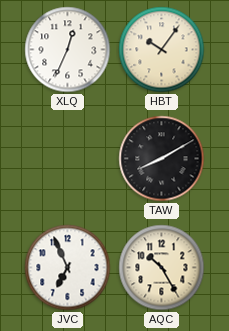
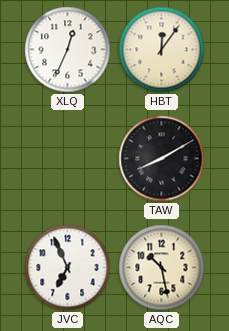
HBT: 10:06 -> 12:06
AQC: 10:25 -> 10:28
